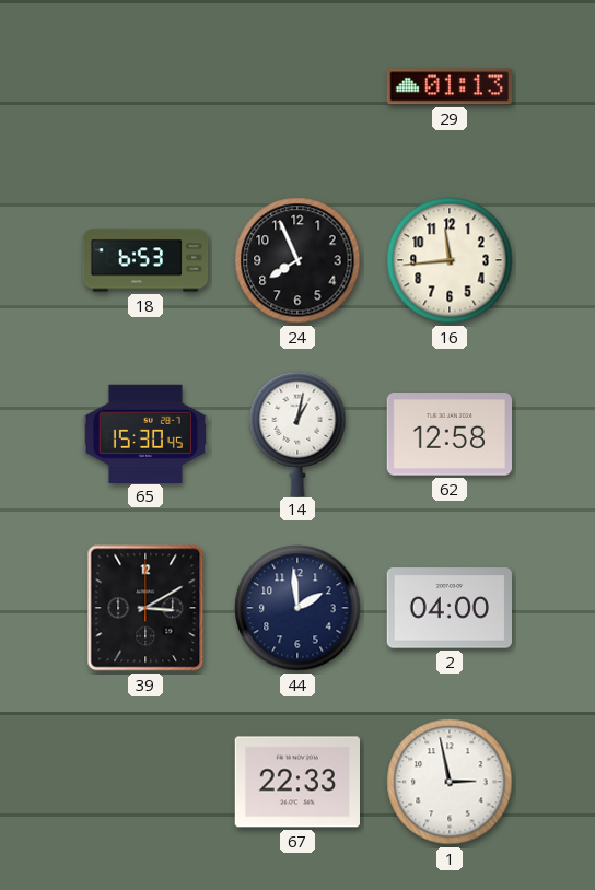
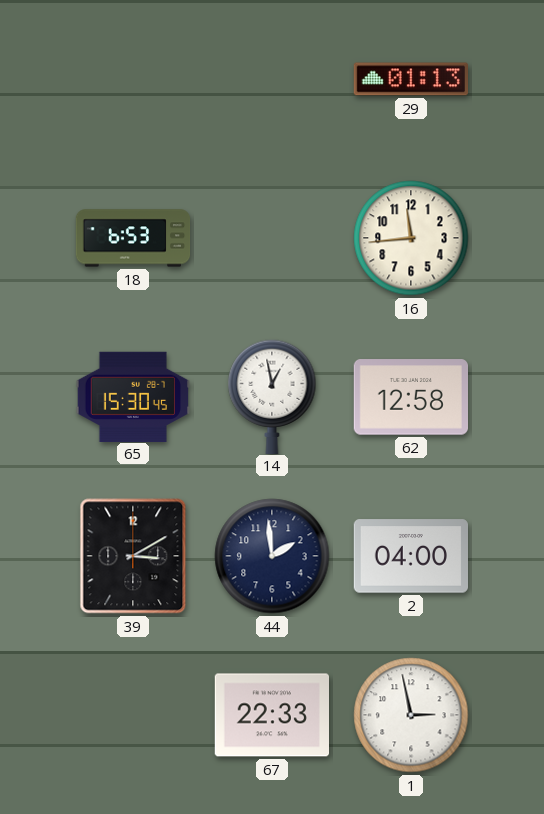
24: 7:56 -> none
14: 1:02 -> 12:58
